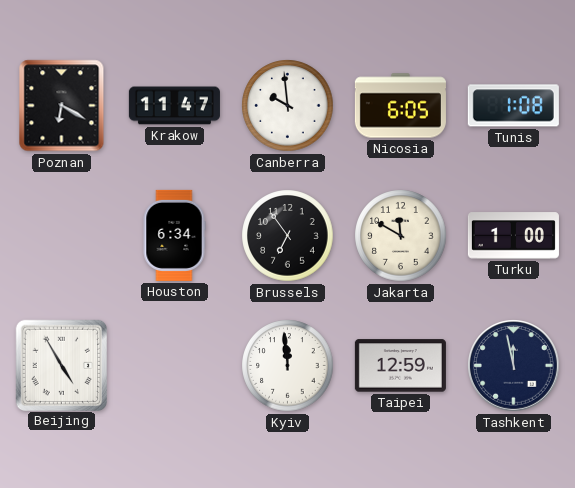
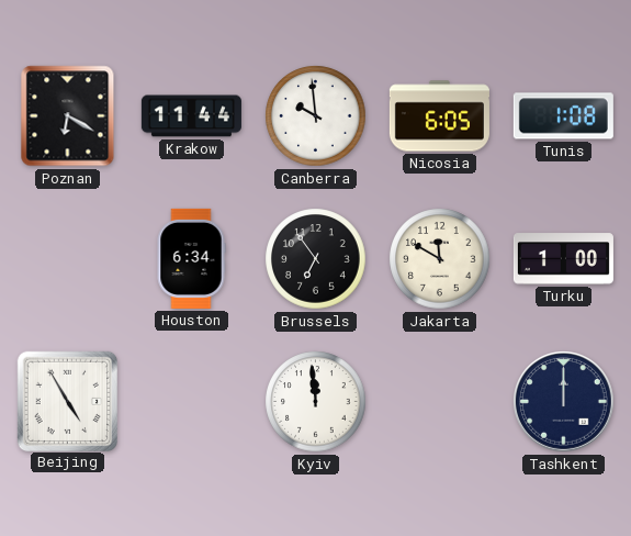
Krakow: 11:47 -> 11:44
Taipei: 12:59 -> none
Tashkent: 11:58 -> 12:00
